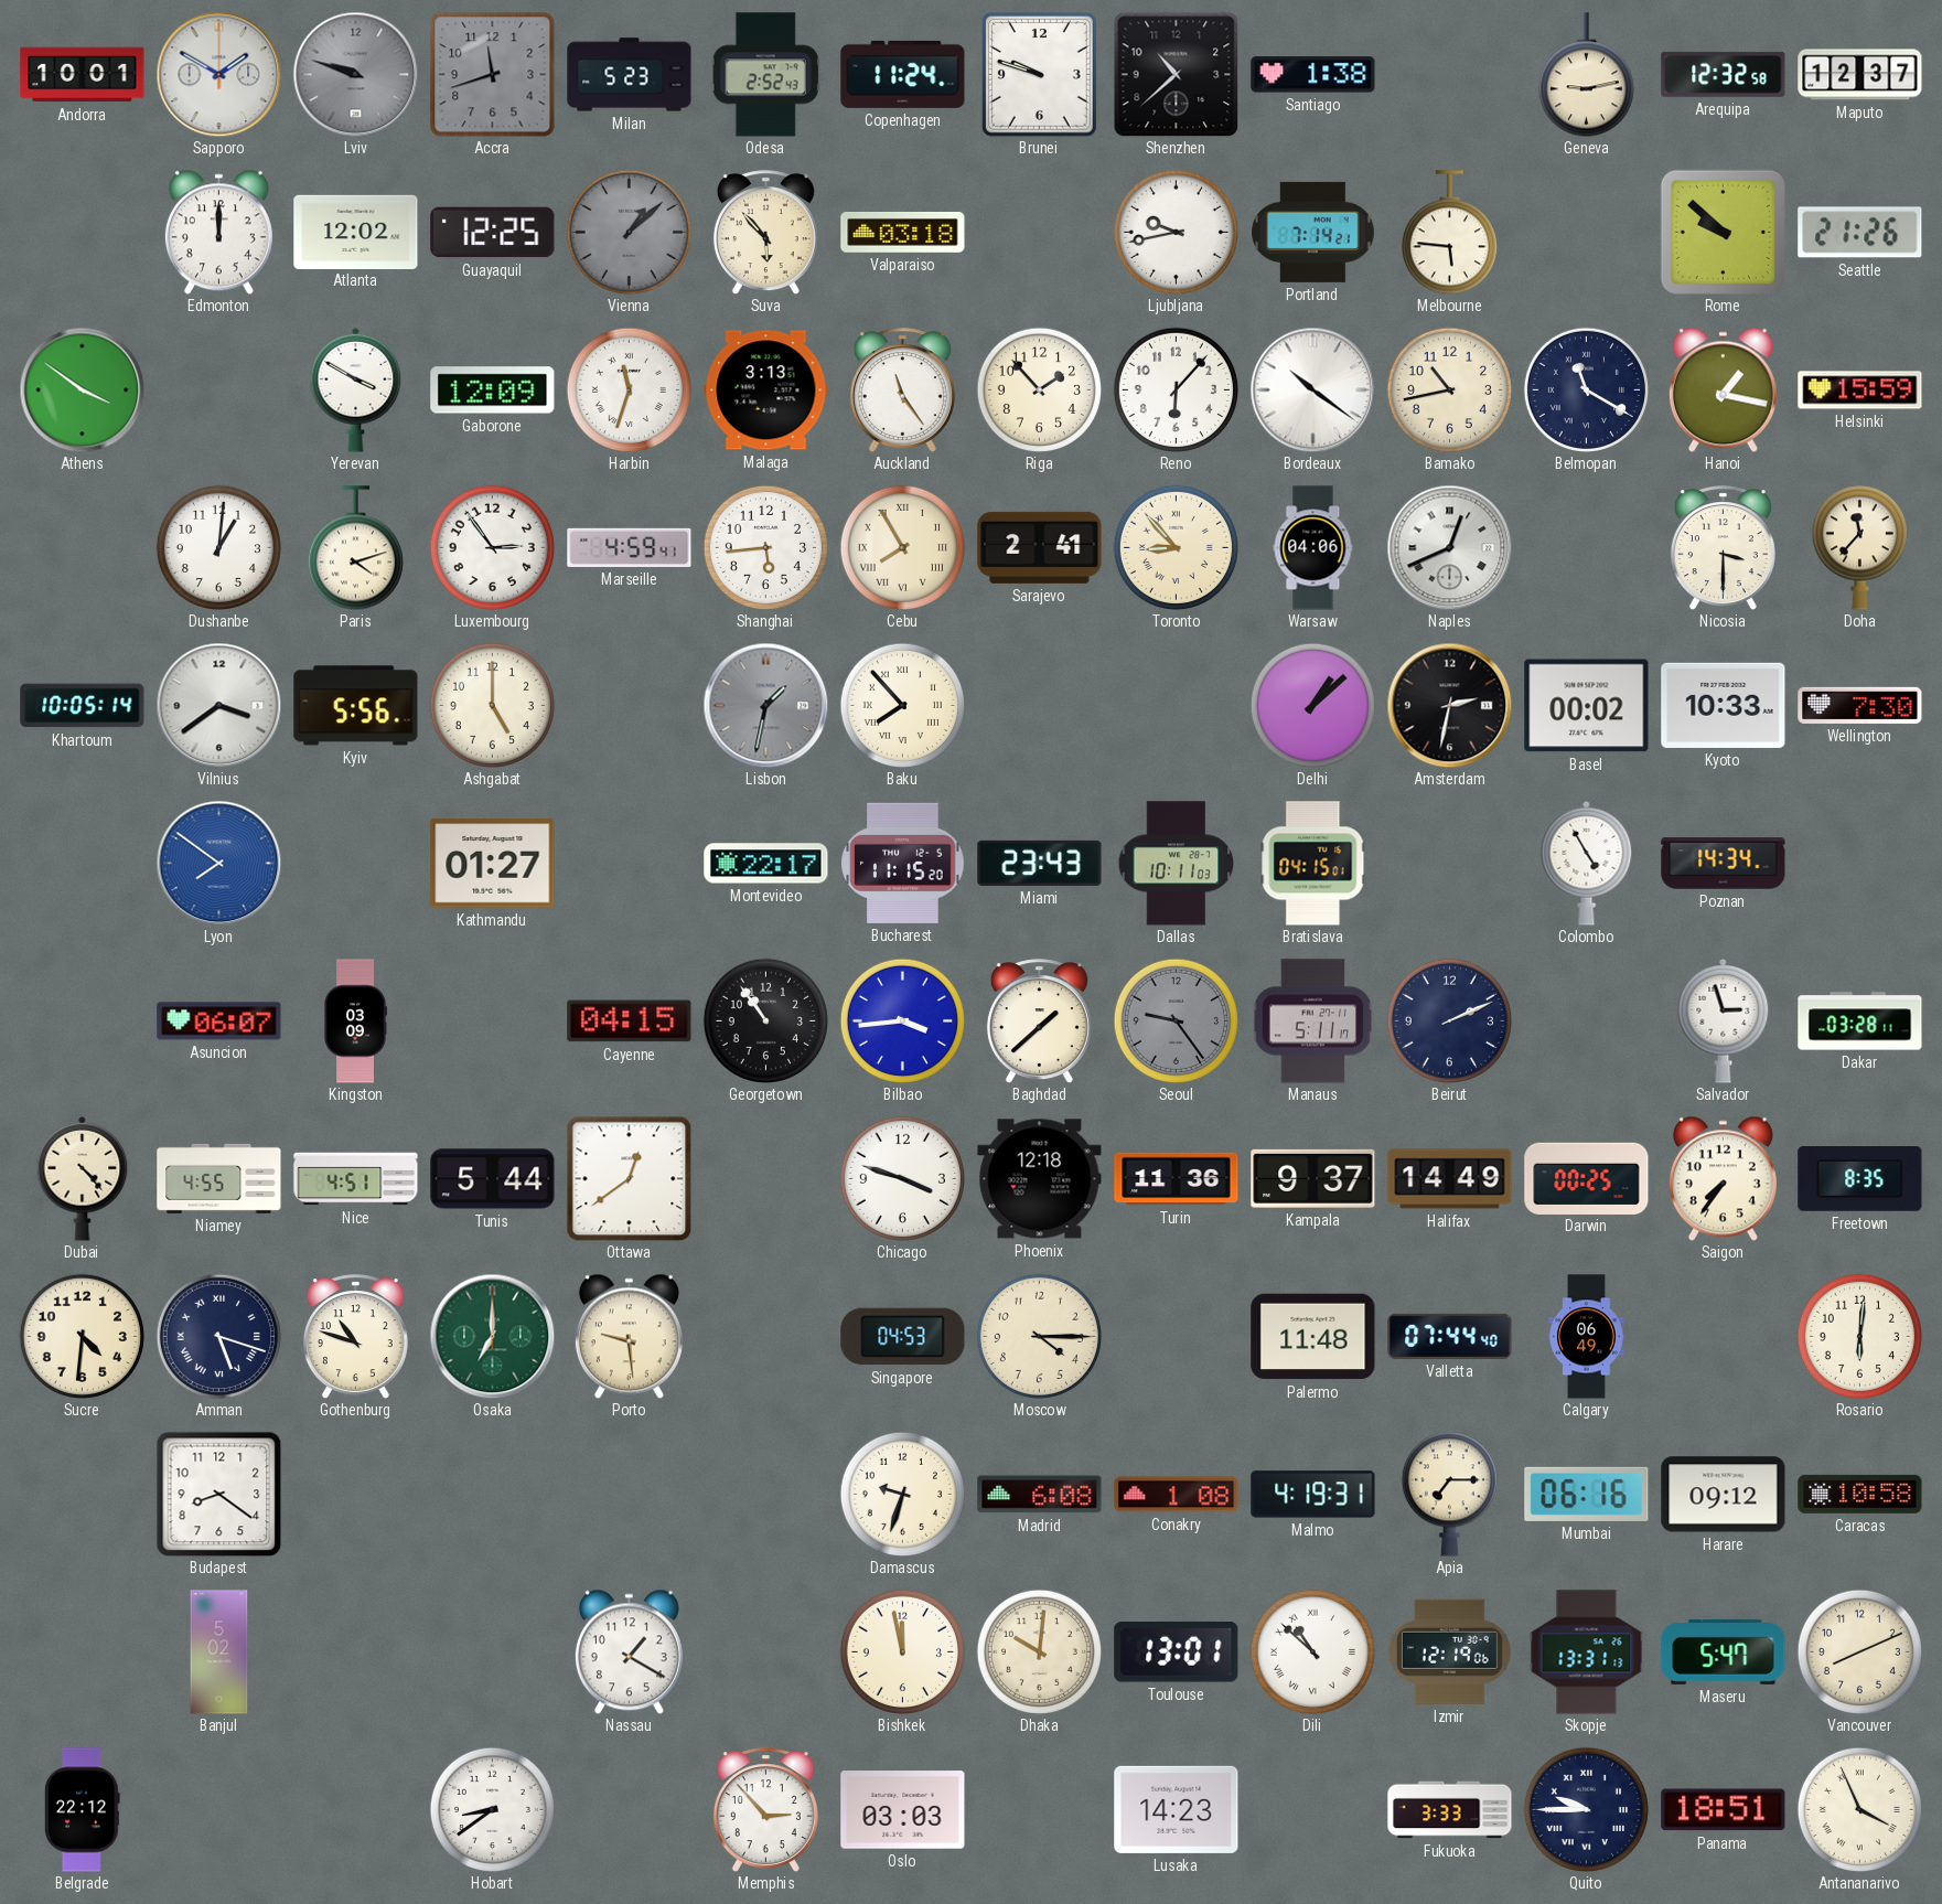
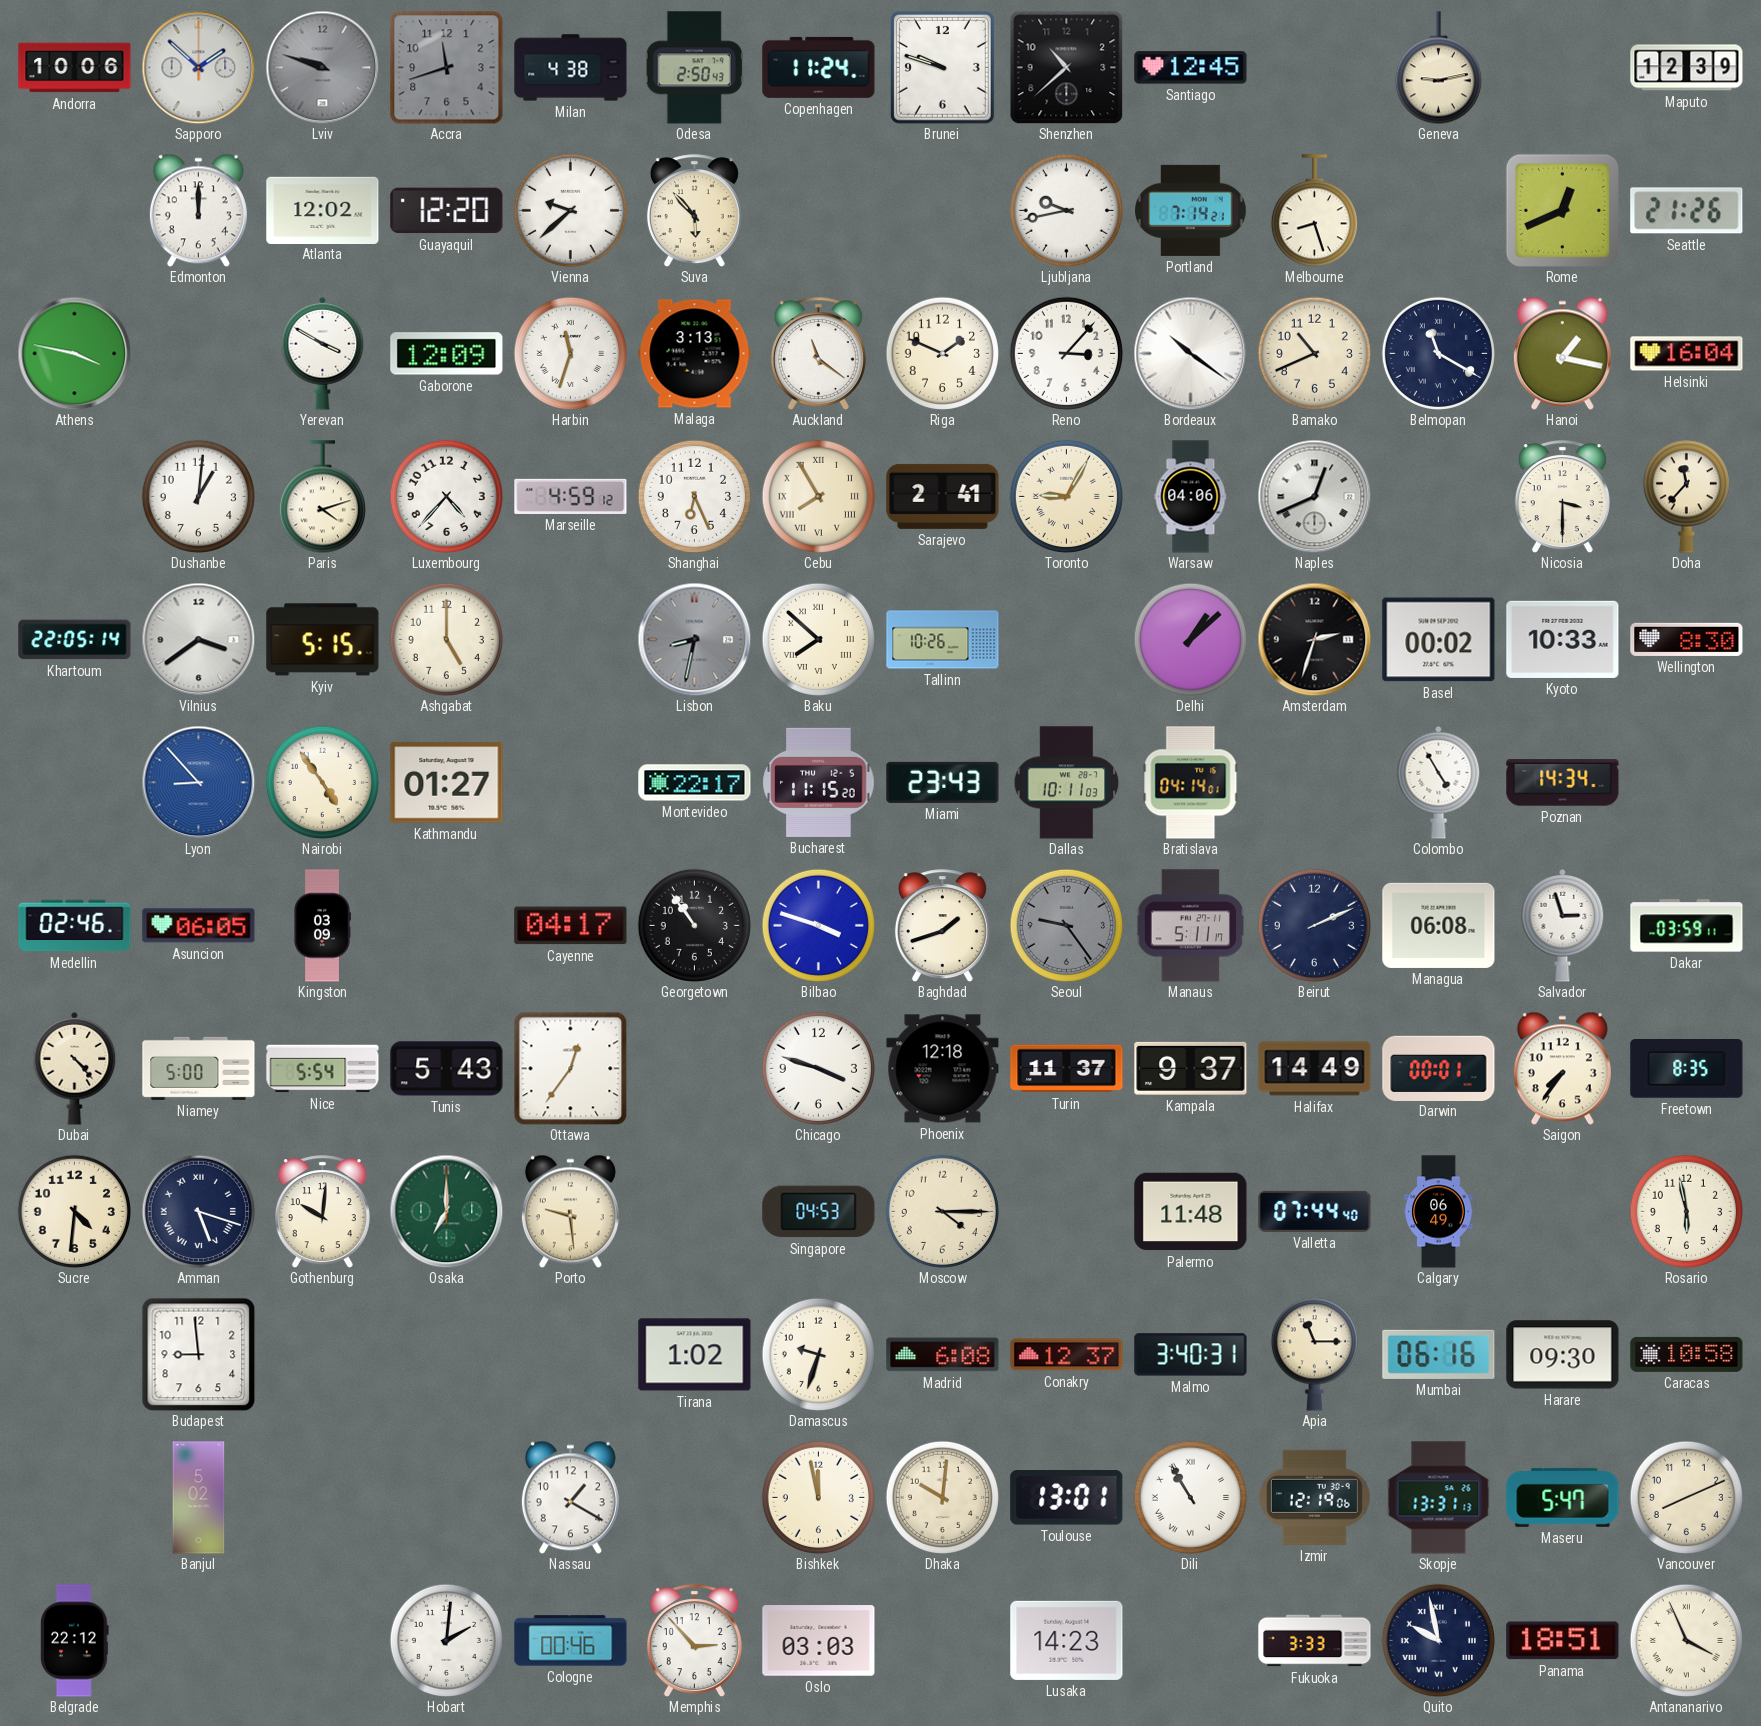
Andorra: 10:01 -> 10:06
Sapporo: 1:50 -> 1:52
Milan: 5:23 -> 4:38
Odesa: 2:52 -> 2:50
Santiago: 1:38 -> 12:45
Arequipa: 12:32 -> none
Maputo: 12:37 -> 12:39
Guayaquil: 12:25 -> 12:20
Vienna: 1:08 -> 9:38
Vienna dial: grey -> white
Valparaiso: 03:18 -> none
Melbourne: 5:46 -> 8:27
Rome: 9:52 -> 12:41
Athens: 3:51 -> 3:47
Auckland: 11:24 -> 11:21
Riga: 1:53 -> 1:49
Reno: 6:07 -> 3:07
Bamako: 10:43 -> 10:41
Helsinki: 15:59 -> 16:04
Luxembourg: 2:54 -> 4:37
Marseille: 4:59:41 -> 4:59:12
Shanghai: 5:44 -> 6:26
Toronto: 8:53 -> 9:05
Khartoum: 10:05 -> 22:05
Kyiv: 5:56 -> 5:15
Lisbon: 1:32 -> 8:32
Baku: 7:53 -> 7:52
Tallinn: none -> 10:26
Amsterdam: 2:32 -> 2:33
Wellington: 7:30 -> 8:30
Lyon: 7:51 -> 8:53
Nairobi: none -> 4:54
Bratislava: 04:15 -> 04:14
Medellin: none -> 02:46
Asuncion: 06:07 -> 06:05
Cayenne: 04:15 -> 04:17
Bilbao: 3:44 -> 3:48
Baghdad: 1:38 -> 1:42
Managua: none -> 06:08
Dakar: 03:28 -> 03:59
Niamey: 4:55 -> 5:00
Nice: 4:51 -> 5:54
Tunis: 5:44 -> 5:43
Ottawa: 12:39 -> 12:36
Turin: 11:36 -> 11:37
Darwin: 00:25 -> 00:01
Gothenburg: 10:48 -> 10:01
Rosario: 6:01 -> 5:58
Budapest: 8:21 -> 8:59
Tirana: none -> 1:02
Conakry: 1:08 -> 12:37
Malmo: 4:19 -> 3:40
Apia: 7:15 -> 11:15
Harare: 09:12 -> 09:30
Dili: 10:52 -> 10:55
Hobart: 8:39 -> 2:01
Cologne: none -> 00:46
Quito: 9:45 -> 9:58
